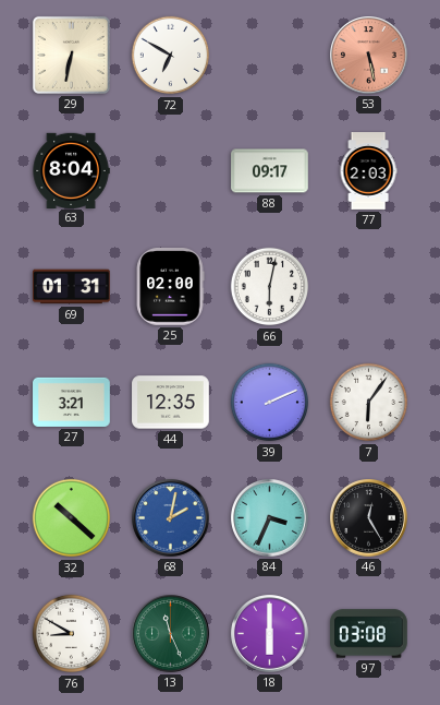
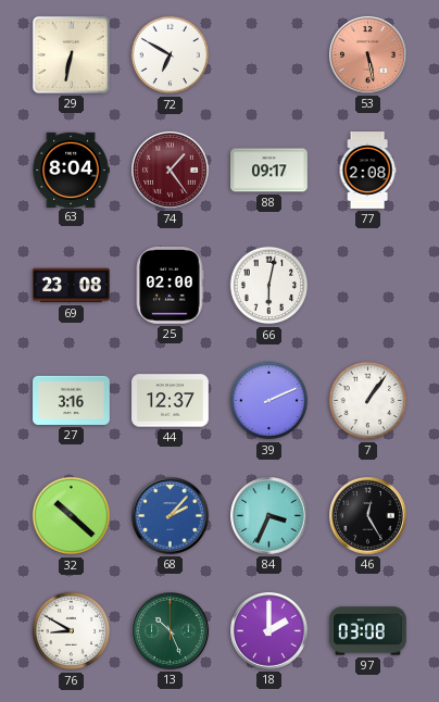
74: none -> 1:24
77: 2:03 -> 2:08
69: 01:31 -> 23:08
27: 3:21 -> 3:16
44: 12:35 -> 12:37
7: 6:06 -> 1:06
68: 2:02 -> 2:07
13: 11:26 -> 10:26
18: 6:00 -> 2:00
